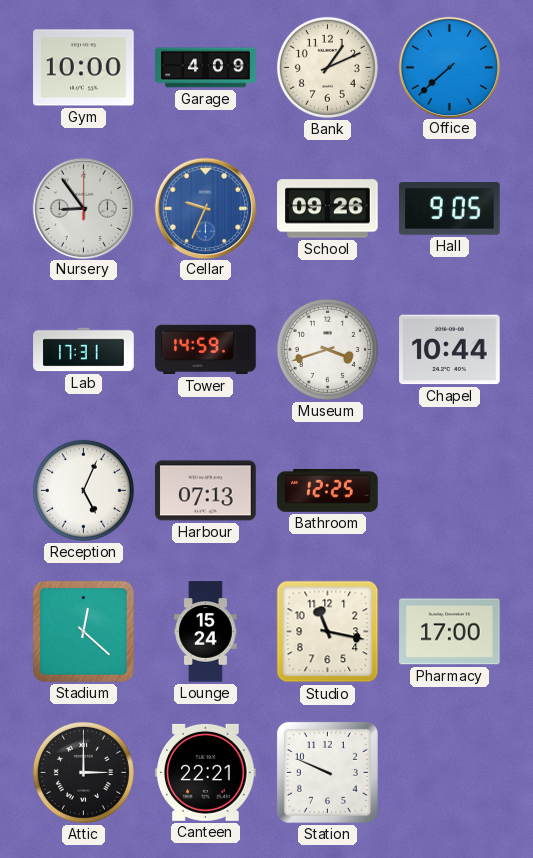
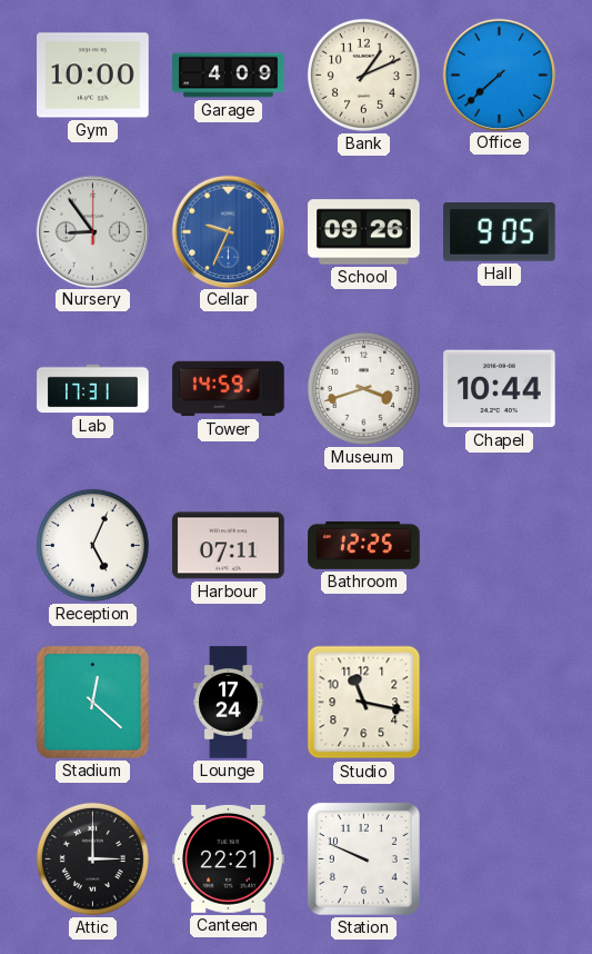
Harbour: 07:13 -> 07:11
Lounge: 15:24 -> 17:24
Pharmacy: 17:00 -> none
